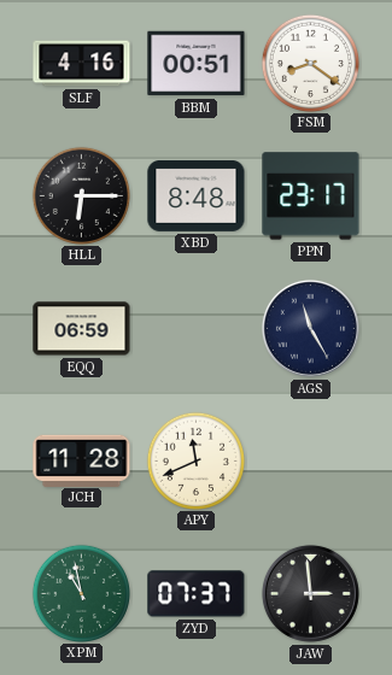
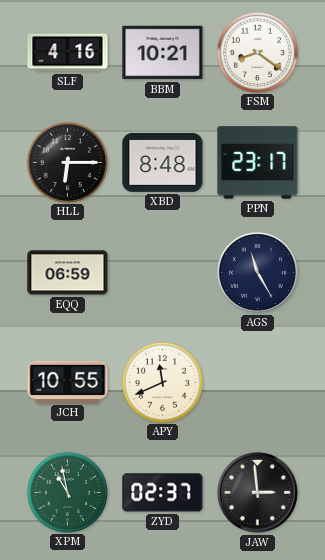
BBM: 00:51 -> 10:21
JCH: 11:28 -> 10:55
ZYD: 07:37 -> 02:37
